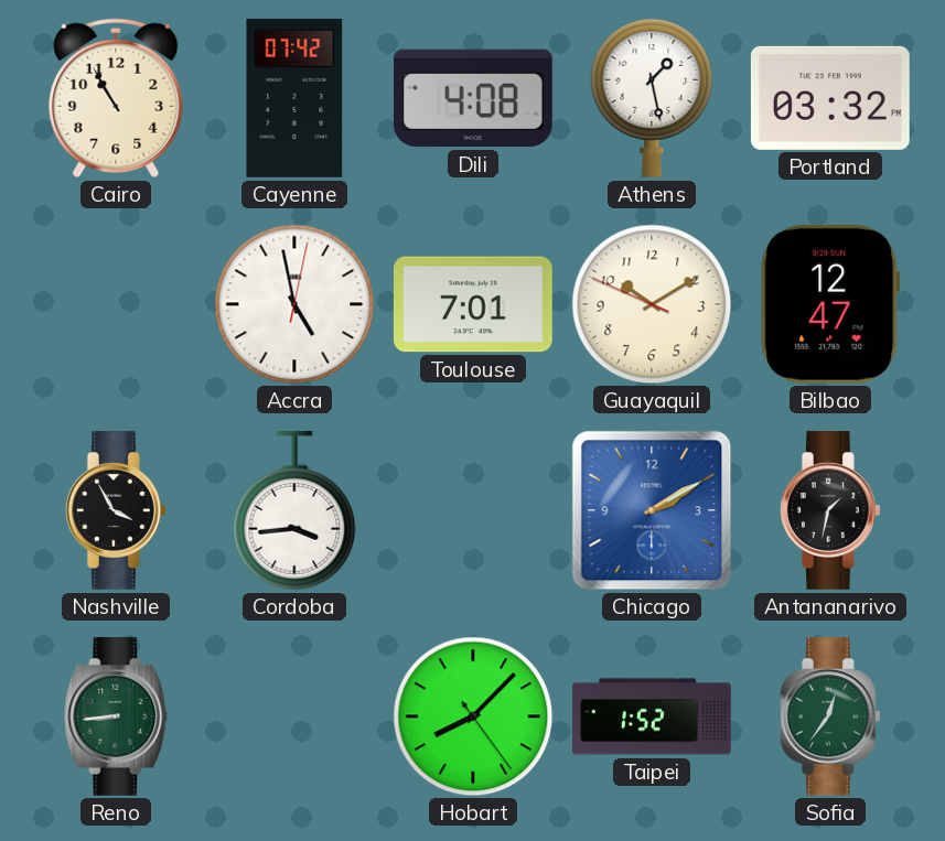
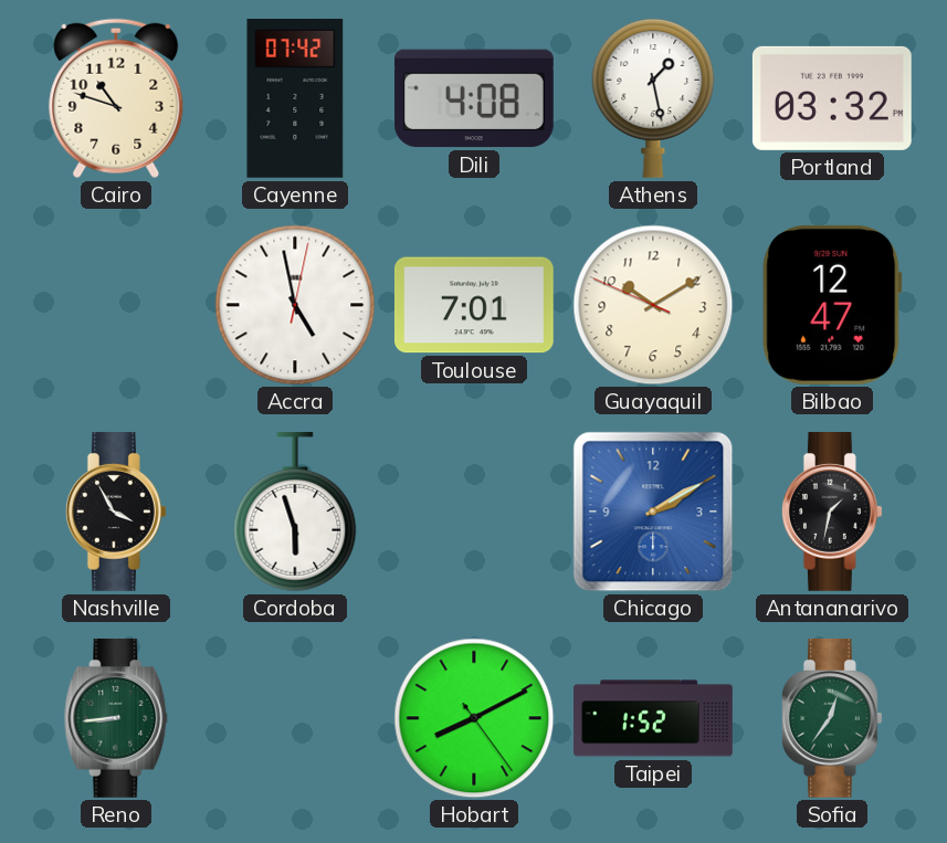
Cairo: 10:55 -> 10:48
Cordoba: 3:44 -> 5:57
Hobart: 8:07 -> 8:10
